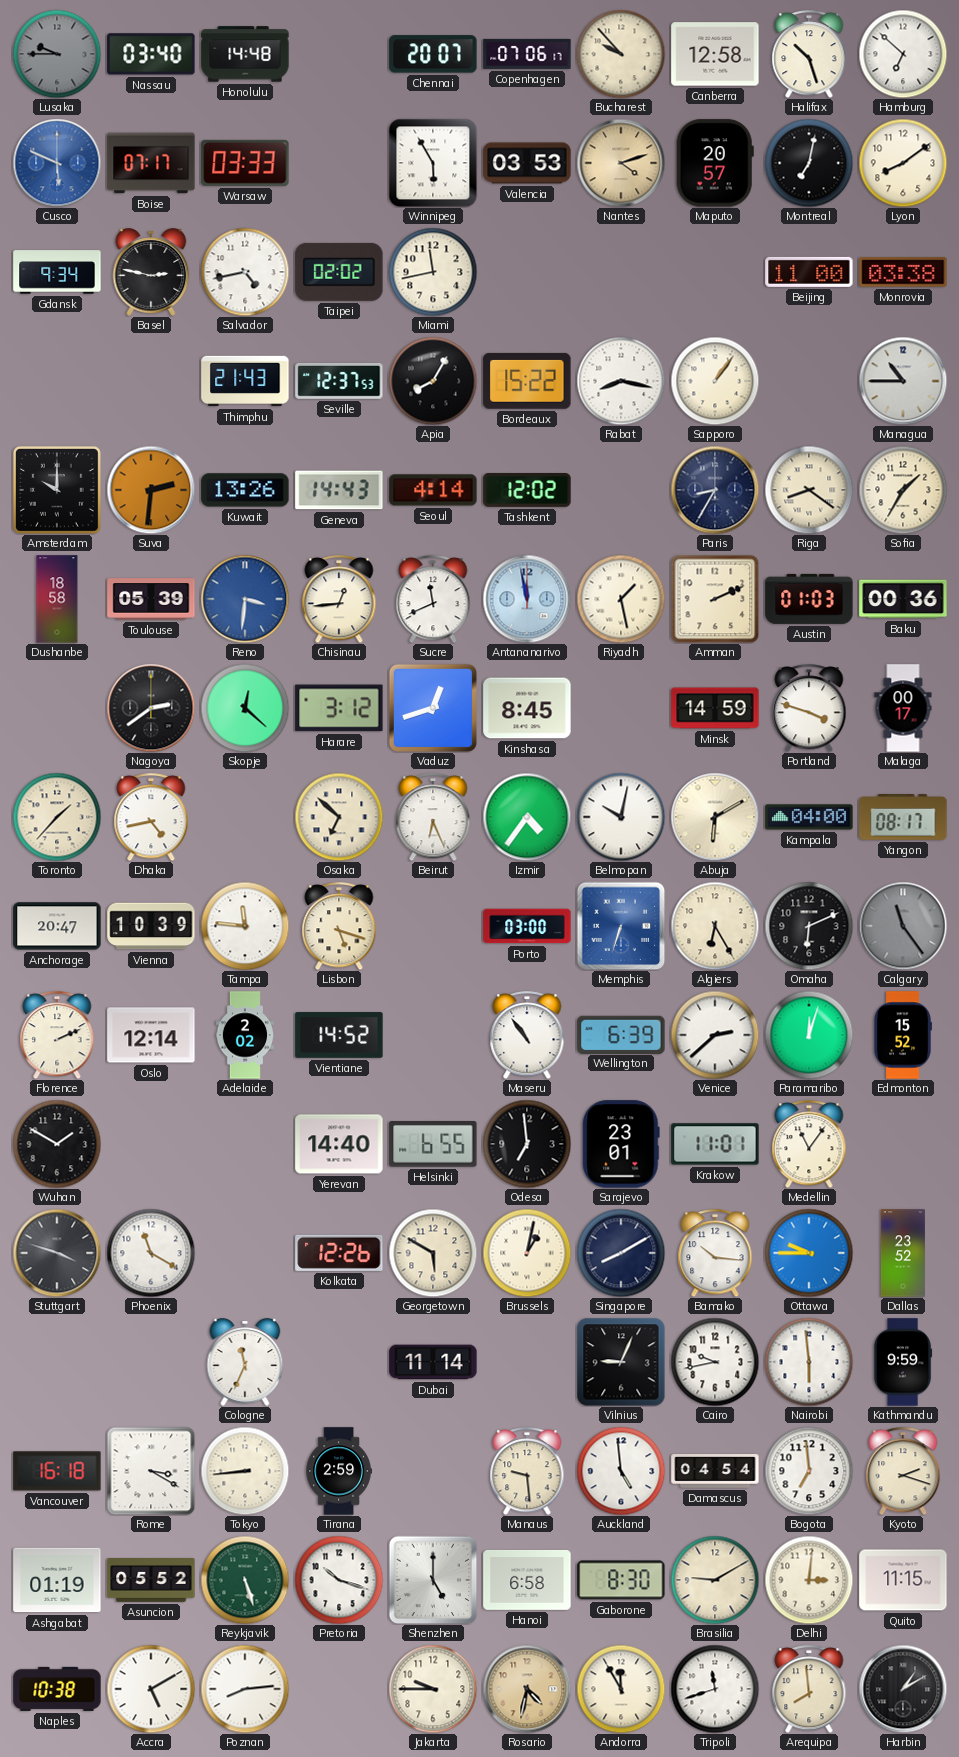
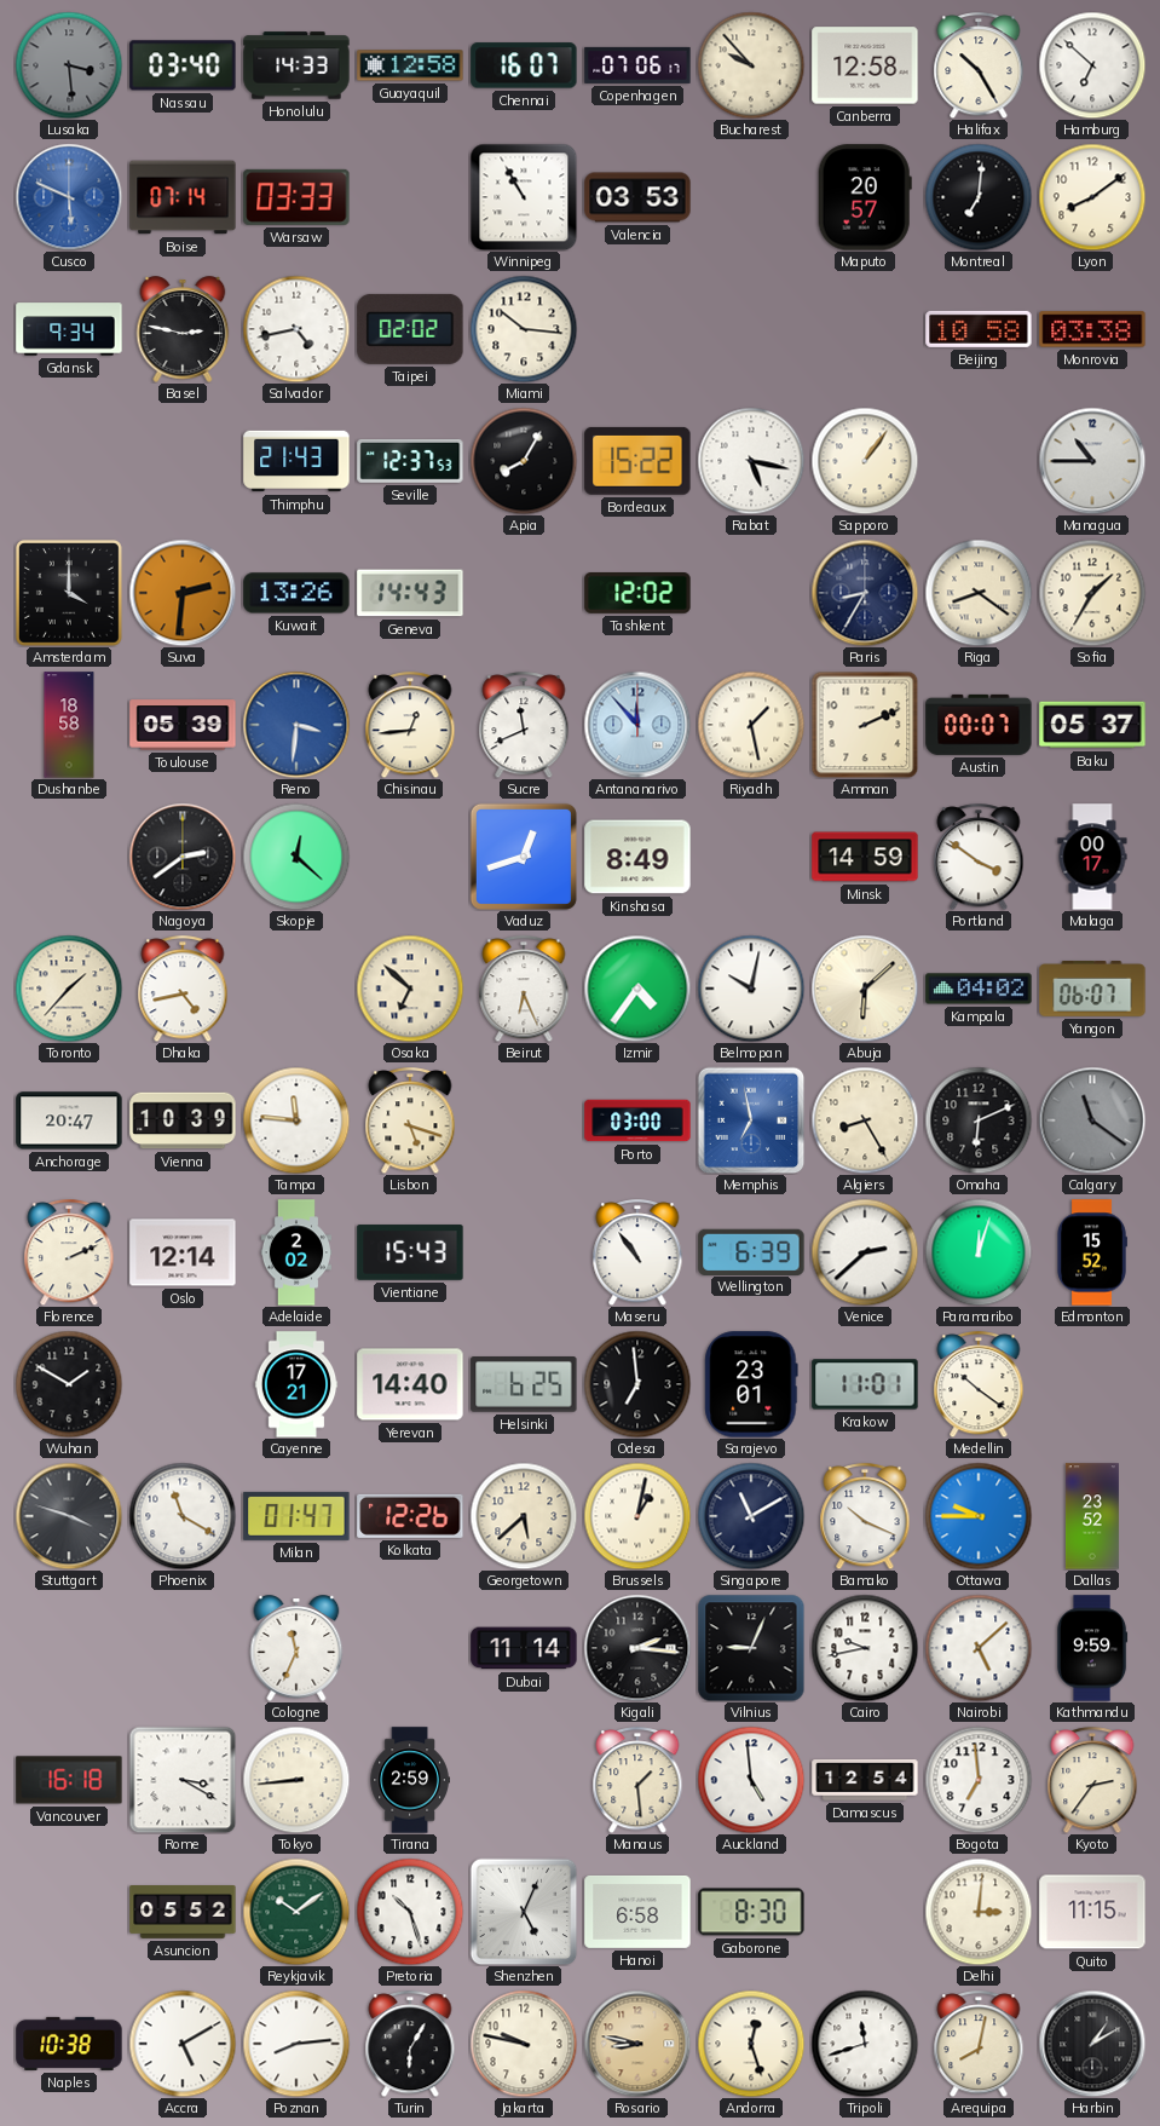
Lusaka: 9:45 -> 3:29
Honolulu: 14:48 -> 14:33
Guayaquil: none -> 12:58
Chennai: 20:07 -> 16:07
Halifax: 10:27 -> 10:25
Boise: 07:17 -> 07:14
Winnipeg: 5:55 -> 10:55
Nantes: 4:12 -> none
Montreal: 7:02 -> 7:01
Miami: 11:43 -> 10:16
Beijing: 11:00 -> 10:58
Rabat: 8:17 -> 5:17
Amsterdam: 10:00 -> 4:00
Seoul: 4:14 -> none
Antananarivo: 11:58 -> 11:53
Austin: 01:03 -> 00:07
Baku: 00:36 -> 05:37
Harare: 3:12 -> none
Kinshasa: 8:45 -> 8:49
Portland: 3:48 -> 3:51
Abuja: 6:10 -> 6:08
Kampala: 04:00 -> 04:02
Yangon: 08:17 -> 06:07
Memphis: 6:33 -> 6:58
Algiers: 6:25 -> 8:25
Calgary: 11:24 -> 11:21
Vientiane: 14:52 -> 15:43
Cayenne: none -> 17:21
Helsinki: 6:55 -> 6:25
Medellin: 11:06 -> 10:21
Milan: none -> 01:47
Georgetown: 5:50 -> 5:38
Singapore: 8:10 -> 11:10
Bamako: 10:16 -> 10:19
Kigali: none -> 2:16
Nairobi: 5:59 -> 5:08
Manaus: 9:29 -> 1:29
Damascus: 04:54 -> 12:54
Kyoto: 2:18 -> 2:36
Ashgabat: 01:19 -> none
Reykjavik: 5:27 -> 10:09
Pretoria: 10:18 -> 10:27
Shenzhen: 5:00 -> 5:04
Brasilia: 9:10 -> none
Turin: none -> 6:05
Jakarta: 9:45 -> 9:47
Rosario: 4:32 -> 8:47
Andorra: 11:55 -> 12:27
Arequipa: 7:59 -> 8:02
